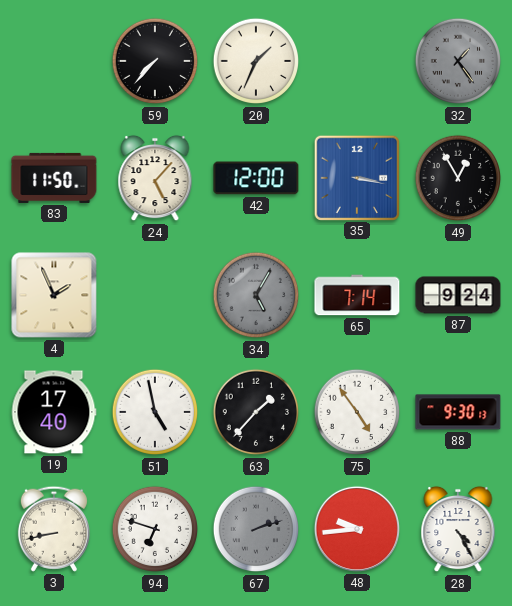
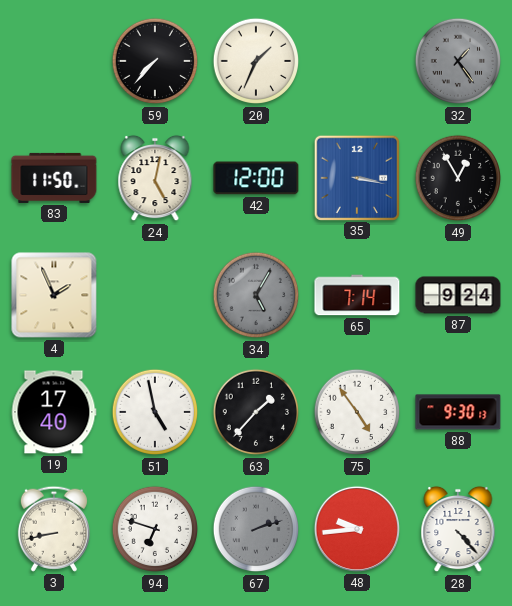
24: 5:07 -> 5:02
28: 4:25 -> 4:23
